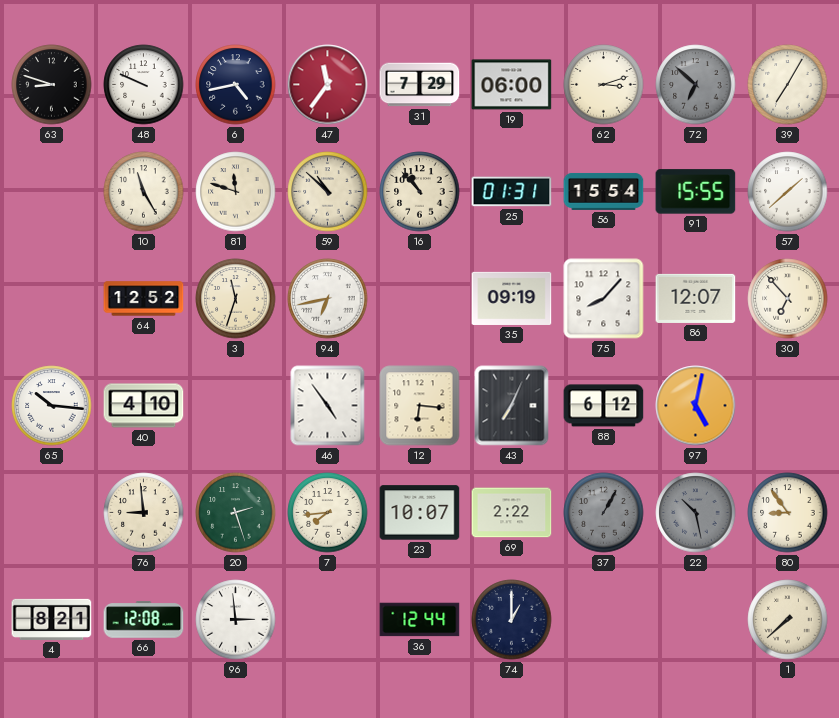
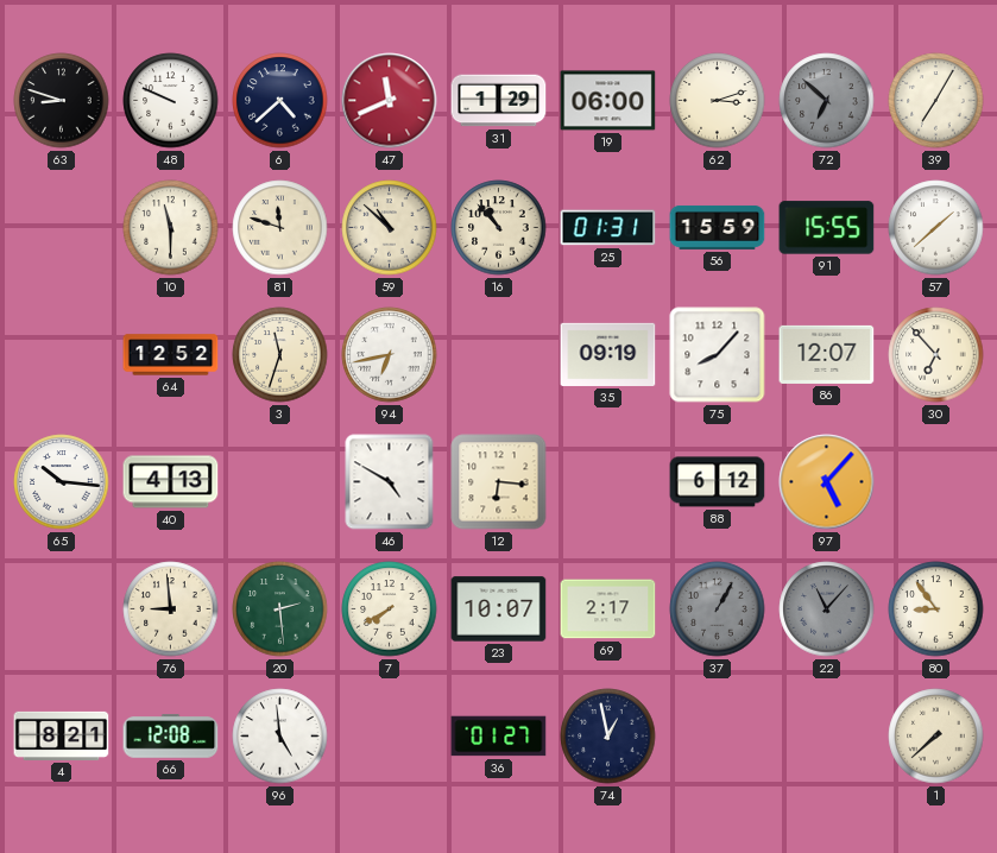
6: 4:43 -> 4:38
47: 11:36 -> 11:41
31: 7:29 -> 1:29
10: 11:25 -> 11:30
56: 15:54 -> 15:59
40: 4:10 -> 4:13
46: 4:54 -> 4:50
43: 7:04 -> none
97: 5:02 -> 5:07
20: 2:27 -> 2:29
7: 7:44 -> 7:40
69: 2:22 -> 2:17
22: 10:28 -> 11:07
96: 2:59 -> 4:59
36: 12:44 -> 01:27
74: 1:00 -> 12:58
